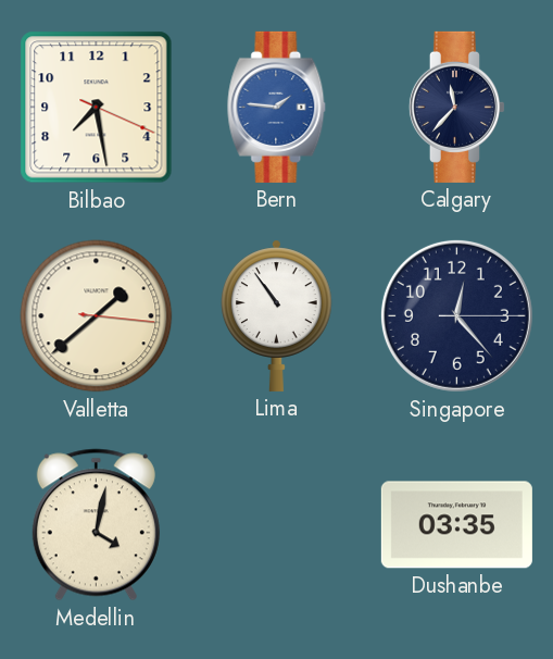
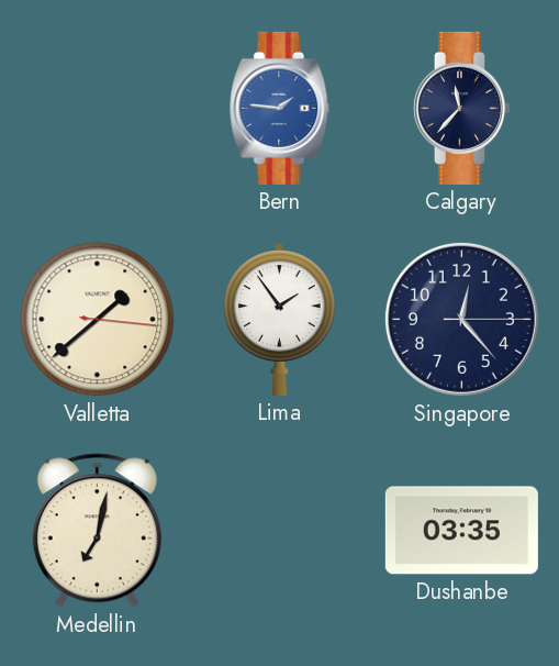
Bilbao: 7:28 -> none
Lima: 10:54 -> 1:54
Medellin: 4:02 -> 7:02
